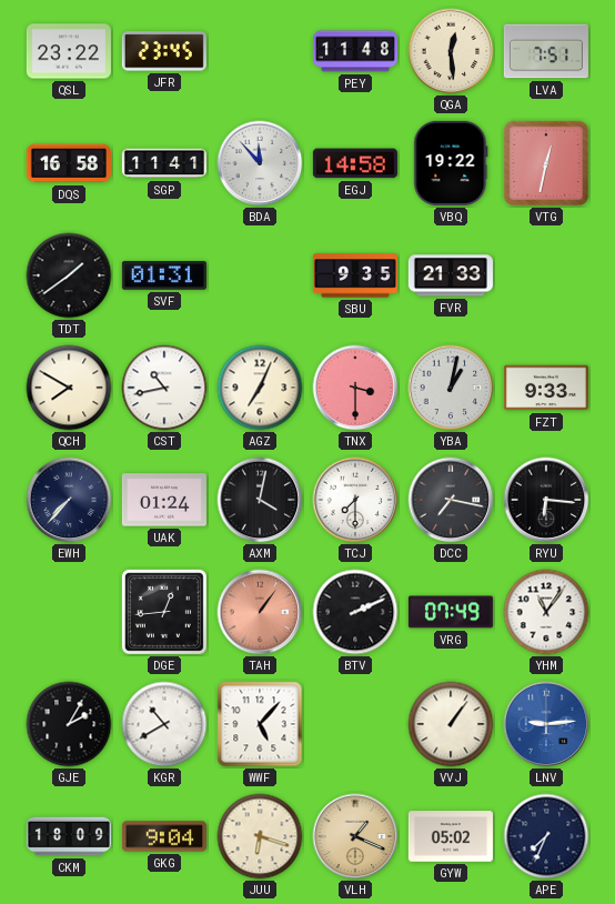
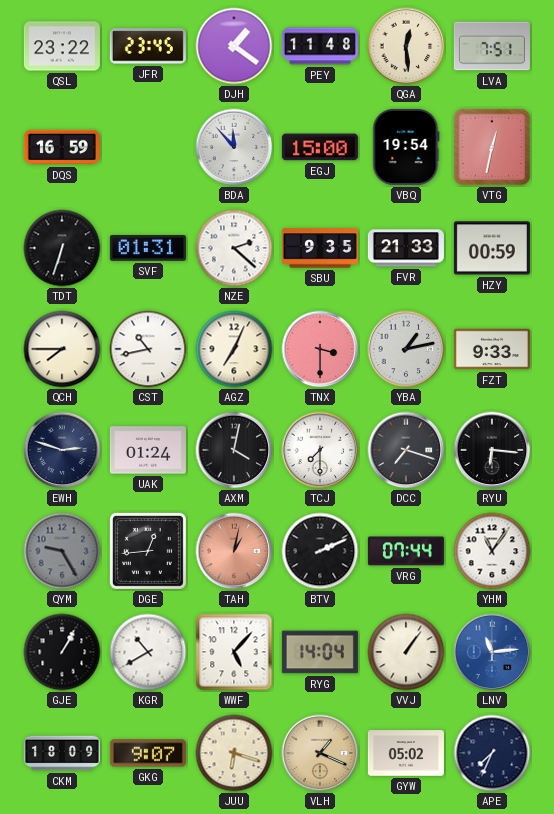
DJH: none -> 1:21
DQS: 16:58 -> 16:59
SGP: 11:41 -> none
EGJ: 14:58 -> 15:00
VBQ: 19:22 -> 19:54
TDT: 1:39 -> 6:33
NZE: none -> 2:22
HZY: none -> 00:59
QCH: 7:50 -> 7:45
YBA: 1:02 -> 1:13
EWH: 7:37 -> 2:48
DCC: 7:17 -> 7:18
QYM: none -> 9:25
TAH: 1:06 -> 1:02
VRG: 07:49 -> 07:44
GJE: 2:05 -> 1:05
RYG: none -> 14:04
LNV: 9:14 -> 11:14
GKG: 9:04 -> 9:07
